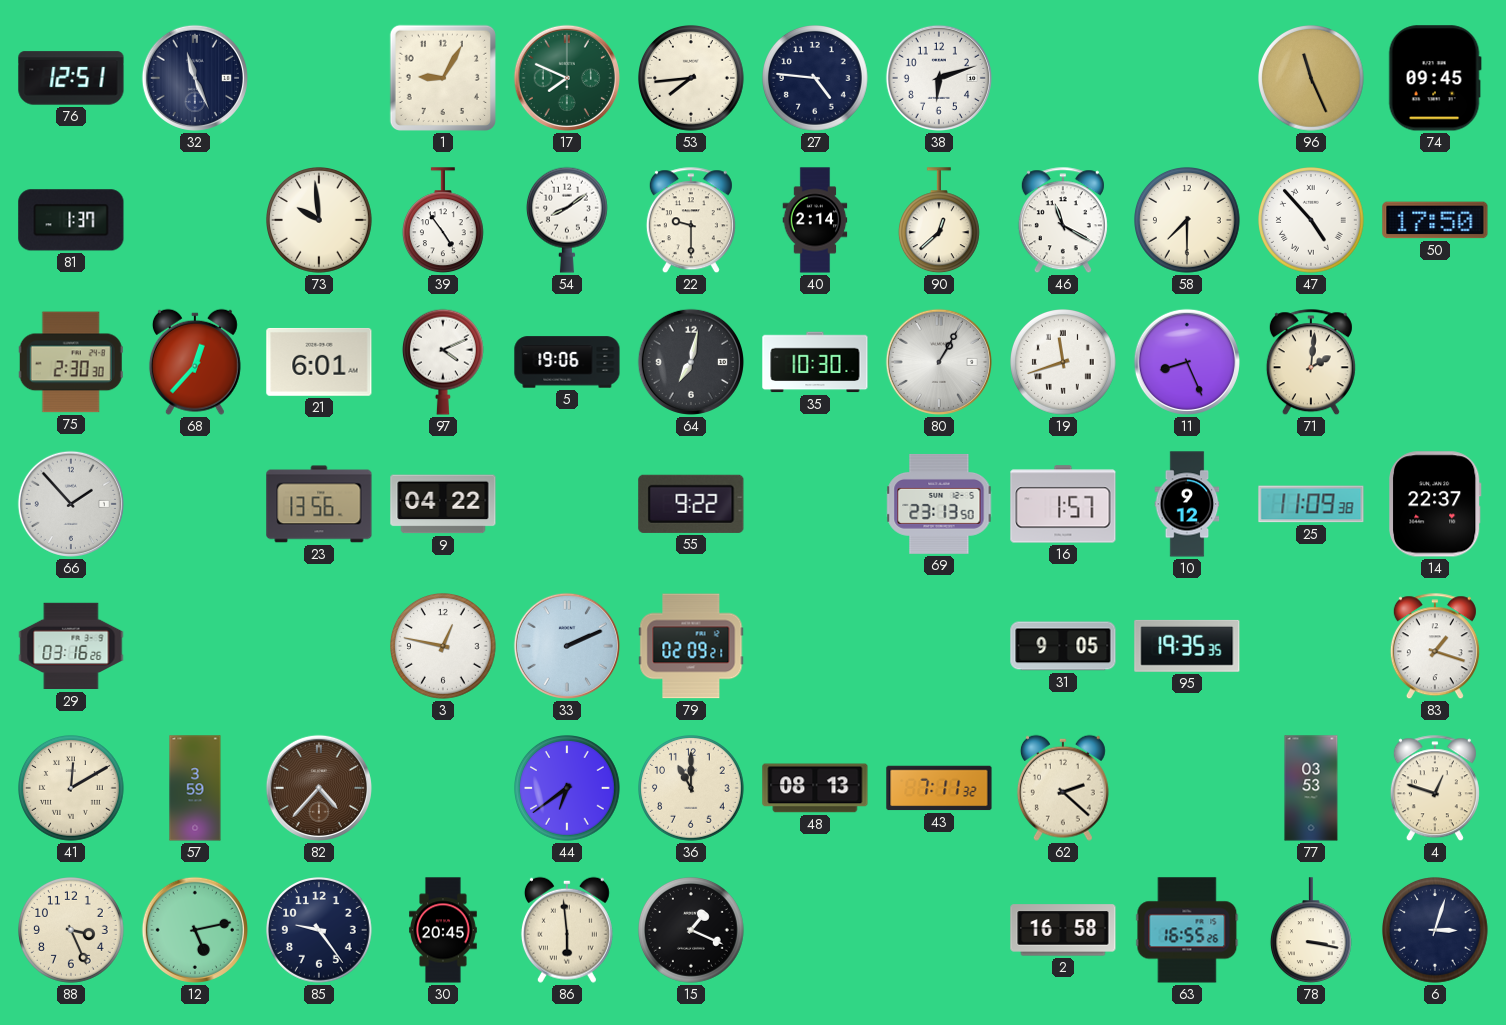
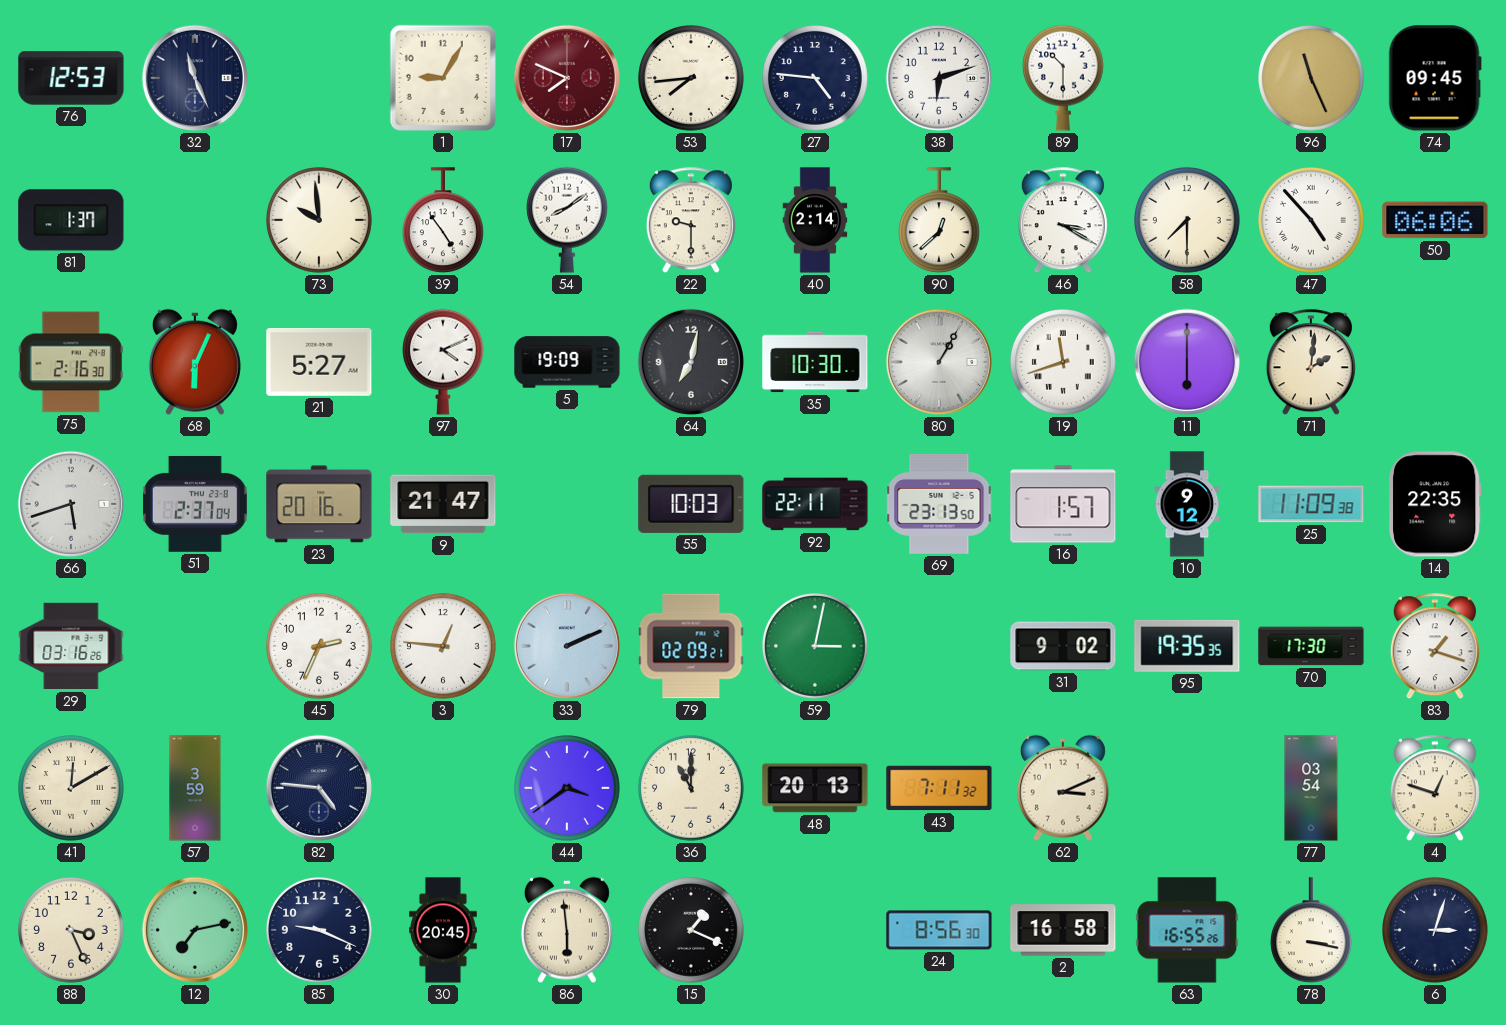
76: 12:51 -> 12:53
17 dial: green -> burgundy
89: none -> 10:30
46: 11:20 -> 3:20
50: 17:50 -> 06:06
75: 2:30 -> 2:16
68: 12:37 -> 6:04
21: 6:01 -> 5:27
5: 19:06 -> 19:09
11: 8:26 -> 6:00
66: 1:53 -> 5:42
51: none -> 2:37
23: 13:56 -> 20:16
9: 04:22 -> 21:47
55: 9:22 -> 10:03
92: none -> 22:11
14: 22:37 -> 22:35
45: none -> 2:34
3: 12:47 -> 12:46
59: none -> 3:02
31: 9:05 -> 9:02
70: none -> 17:30
82: 4:37 -> 4:46
82 dial: brown -> navy
44: 6:39 -> 3:39
48: 08:13 -> 20:13
62: 2:22 -> 3:11
77: 03:53 -> 03:54
12: 5:13 -> 7:13
85: 9:24 -> 9:19
24: none -> 8:56
